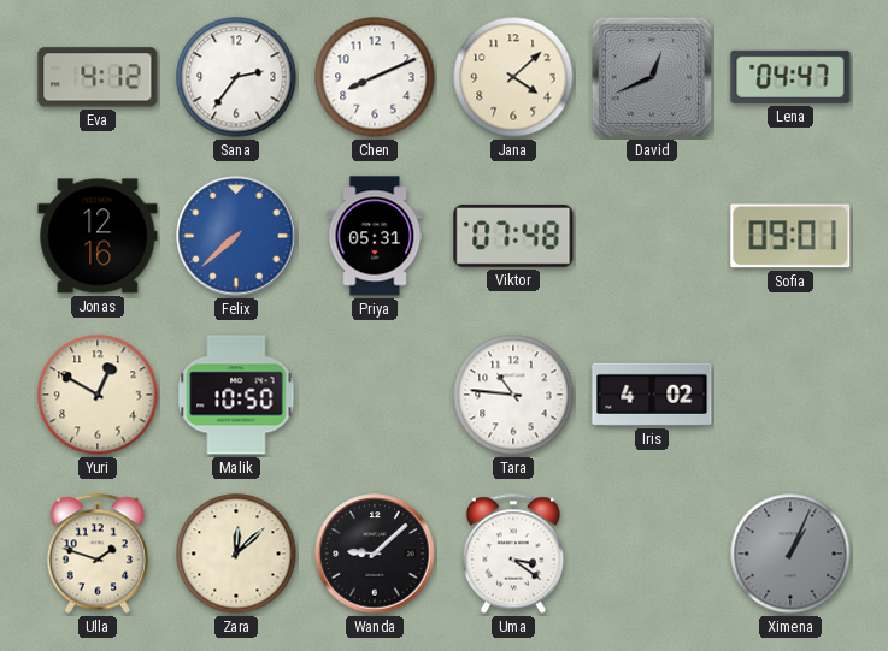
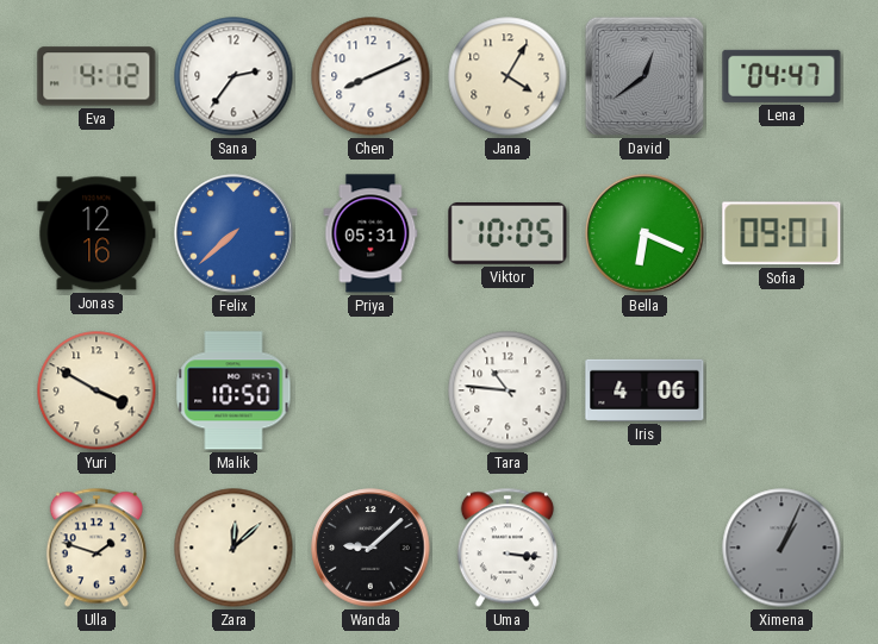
Jana: 4:08 -> 4:05
David: 12:41 -> 12:39
Viktor: 07:48 -> 10:05
Bella: none -> 6:19
Yuri: 12:50 -> 3:50
Iris: 4:02 -> 4:06
Uma: 3:21 -> 3:16
